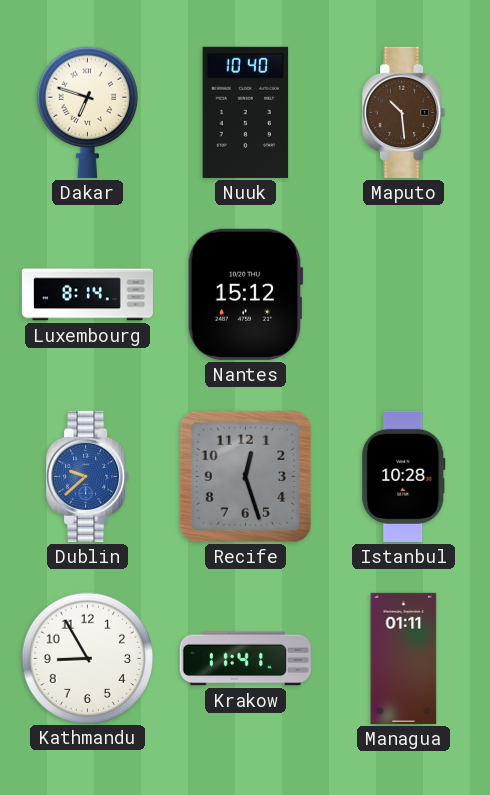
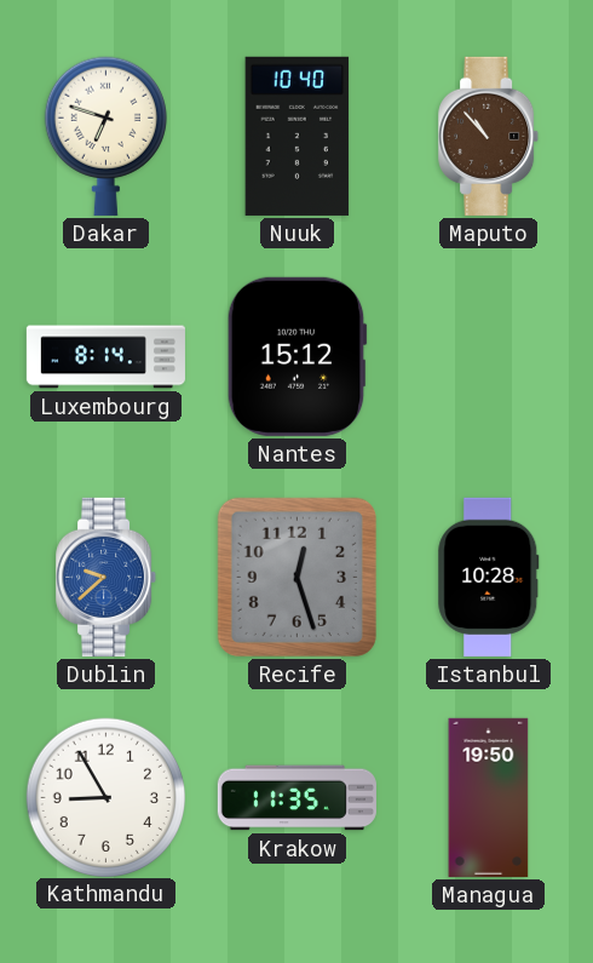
Maputo: 10:29 -> 10:53
Krakow: 11:41 -> 11:35
Managua: 01:11 -> 19:50
